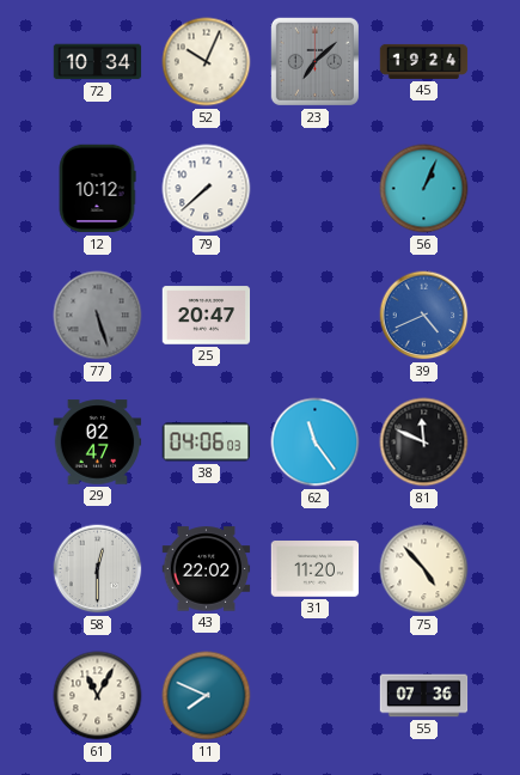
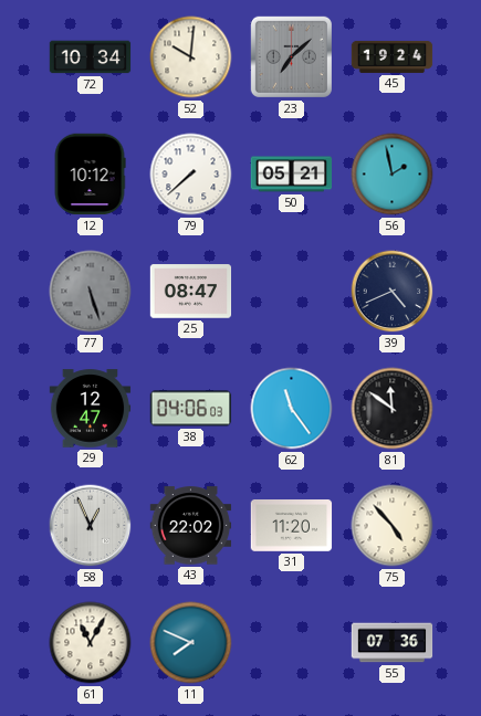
52: 10:04 -> 10:01
50: none -> 05:21
56: 1:04 -> 1:58
25: 20:47 -> 08:47
39 dial: blue -> navy
29: 02:47 -> 12:47
81: 11:49 -> 11:51
58: 12:30 -> 12:56
